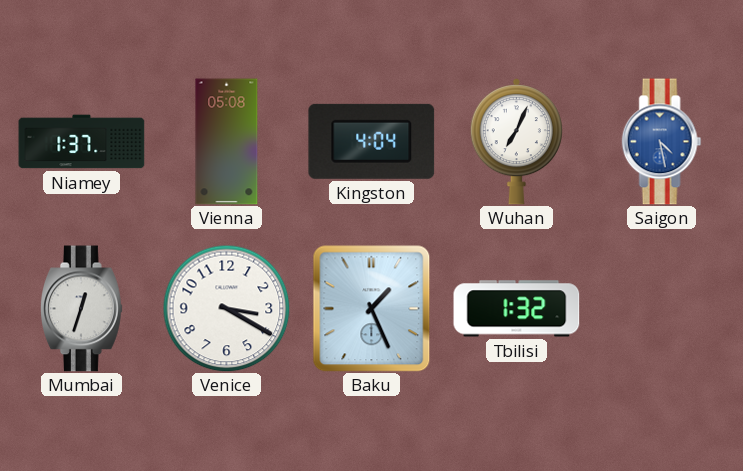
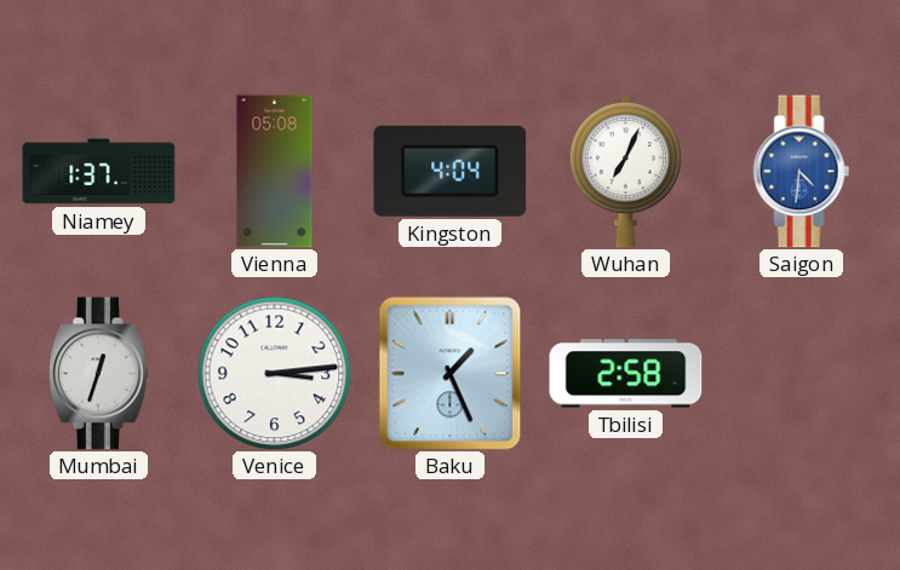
Saigon: 4:28 -> 4:31
Venice: 3:20 -> 3:14
Tbilisi: 1:32 -> 2:58
